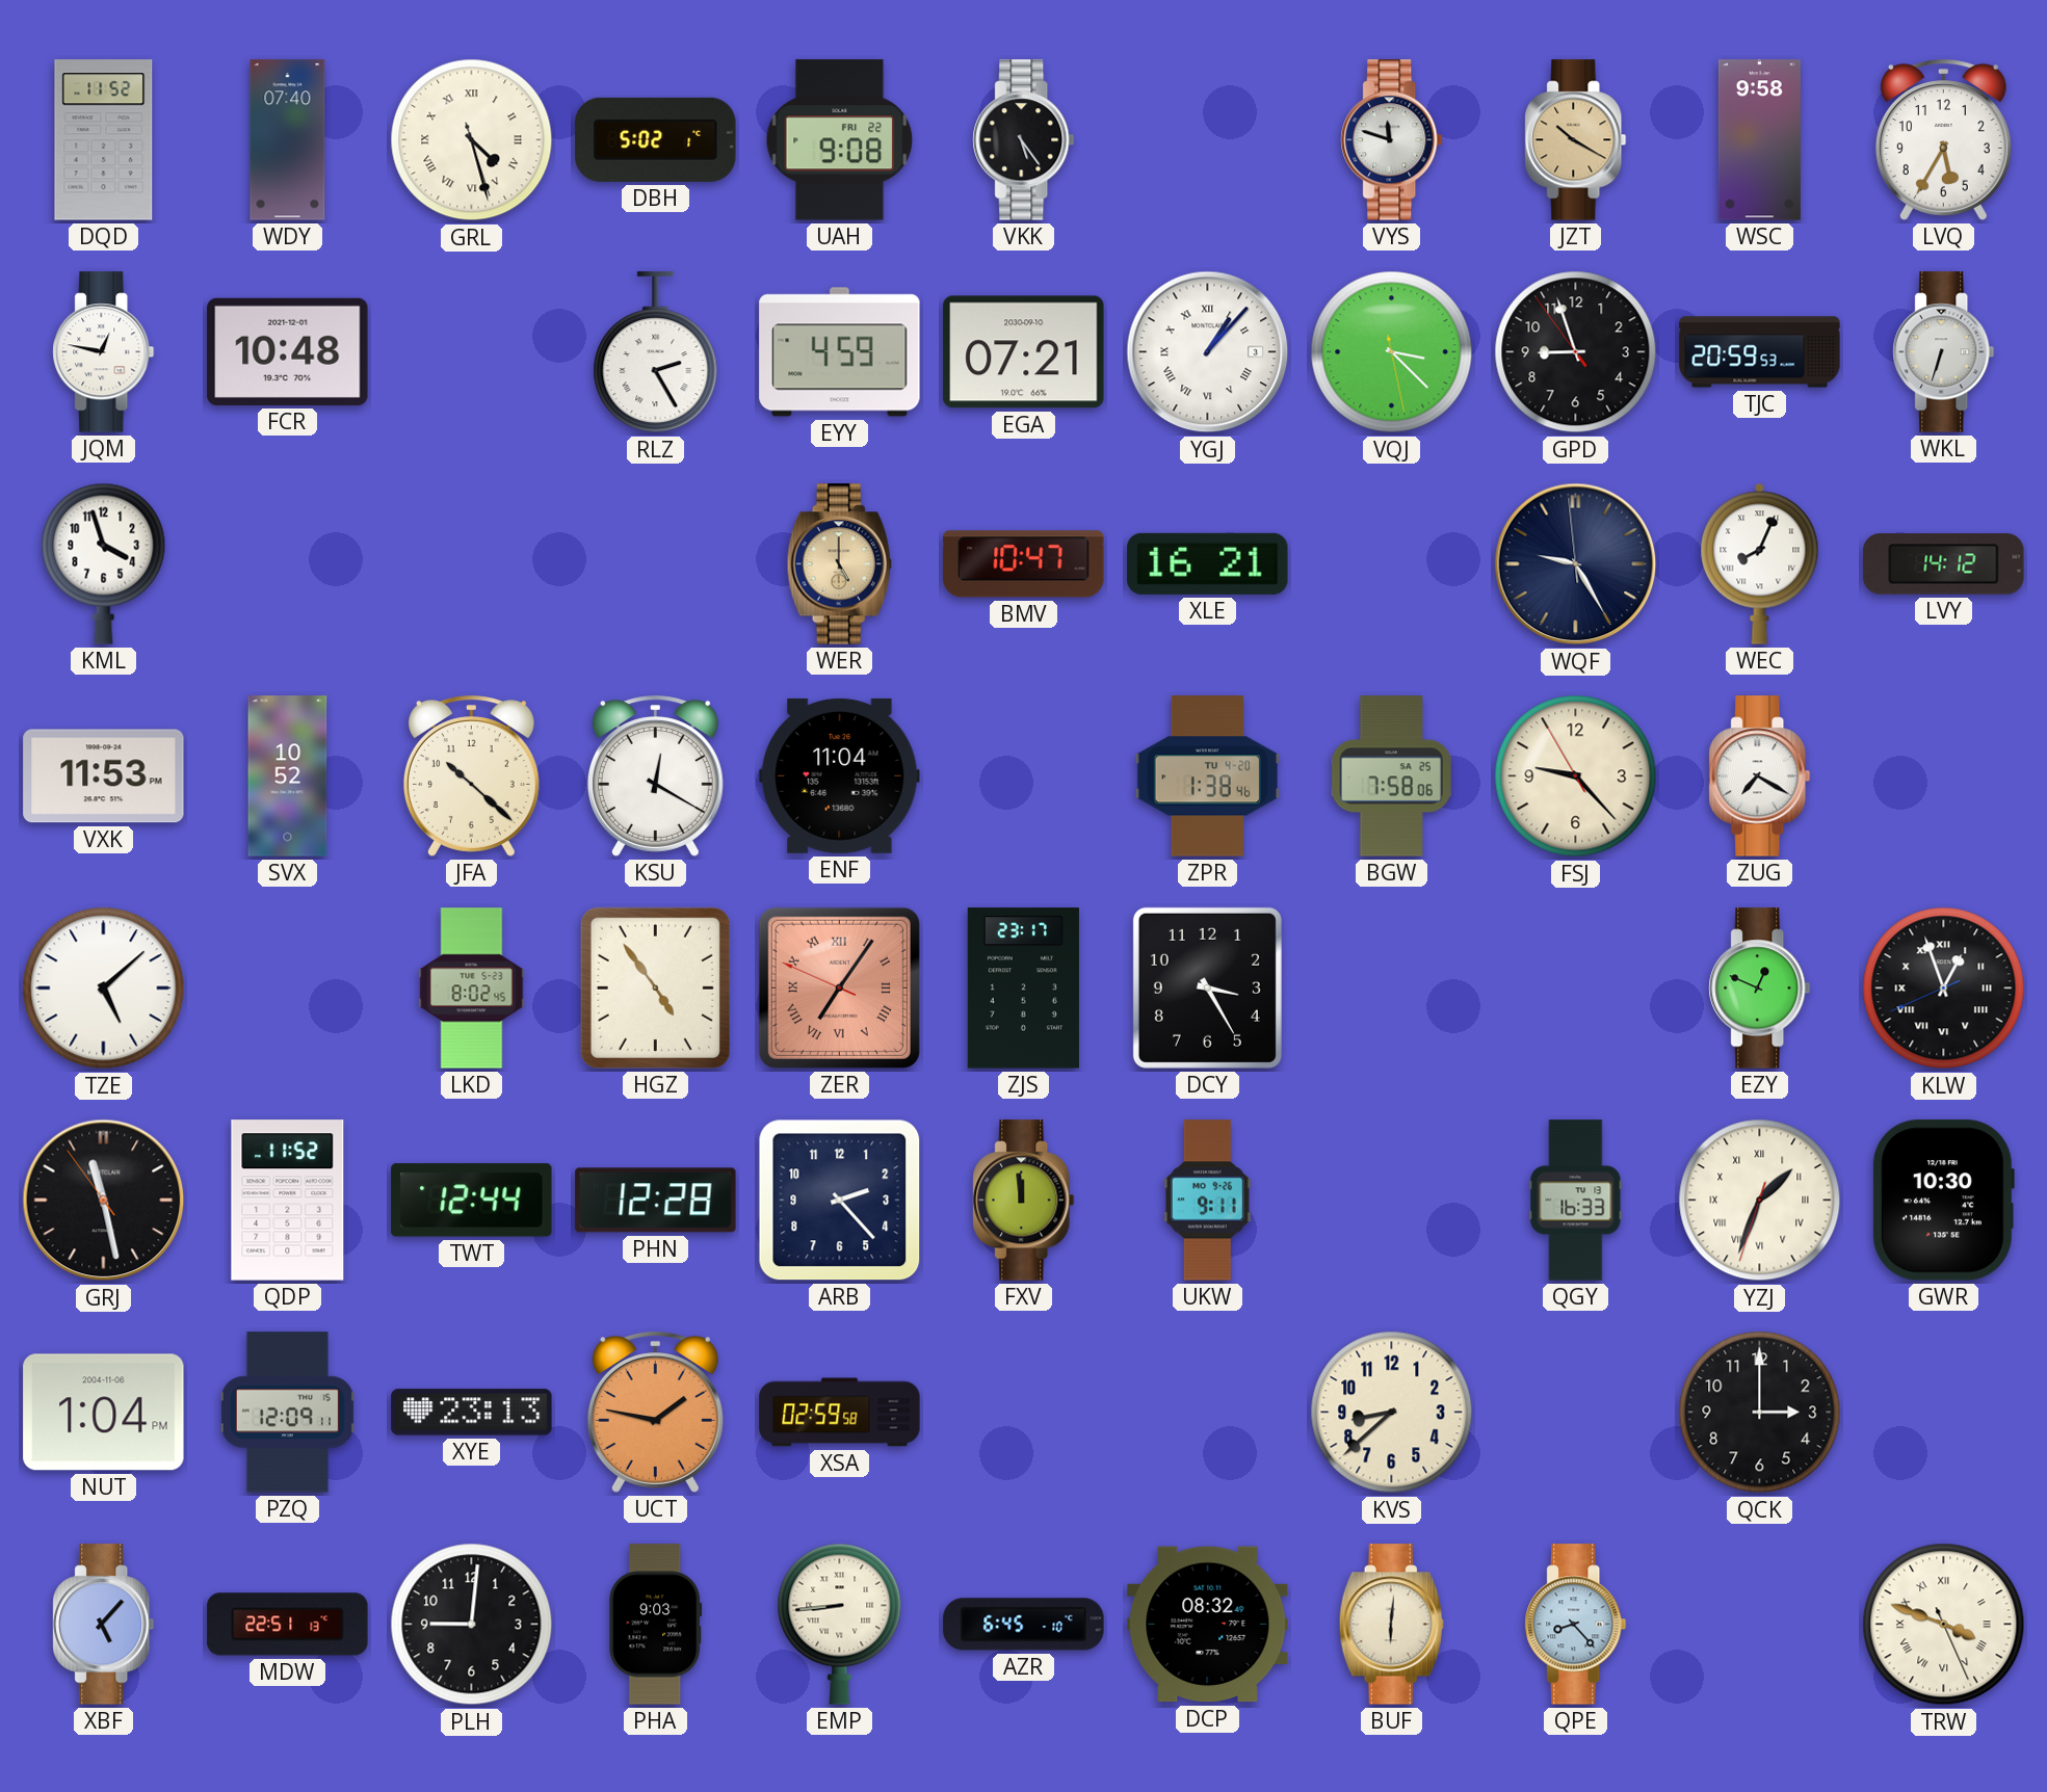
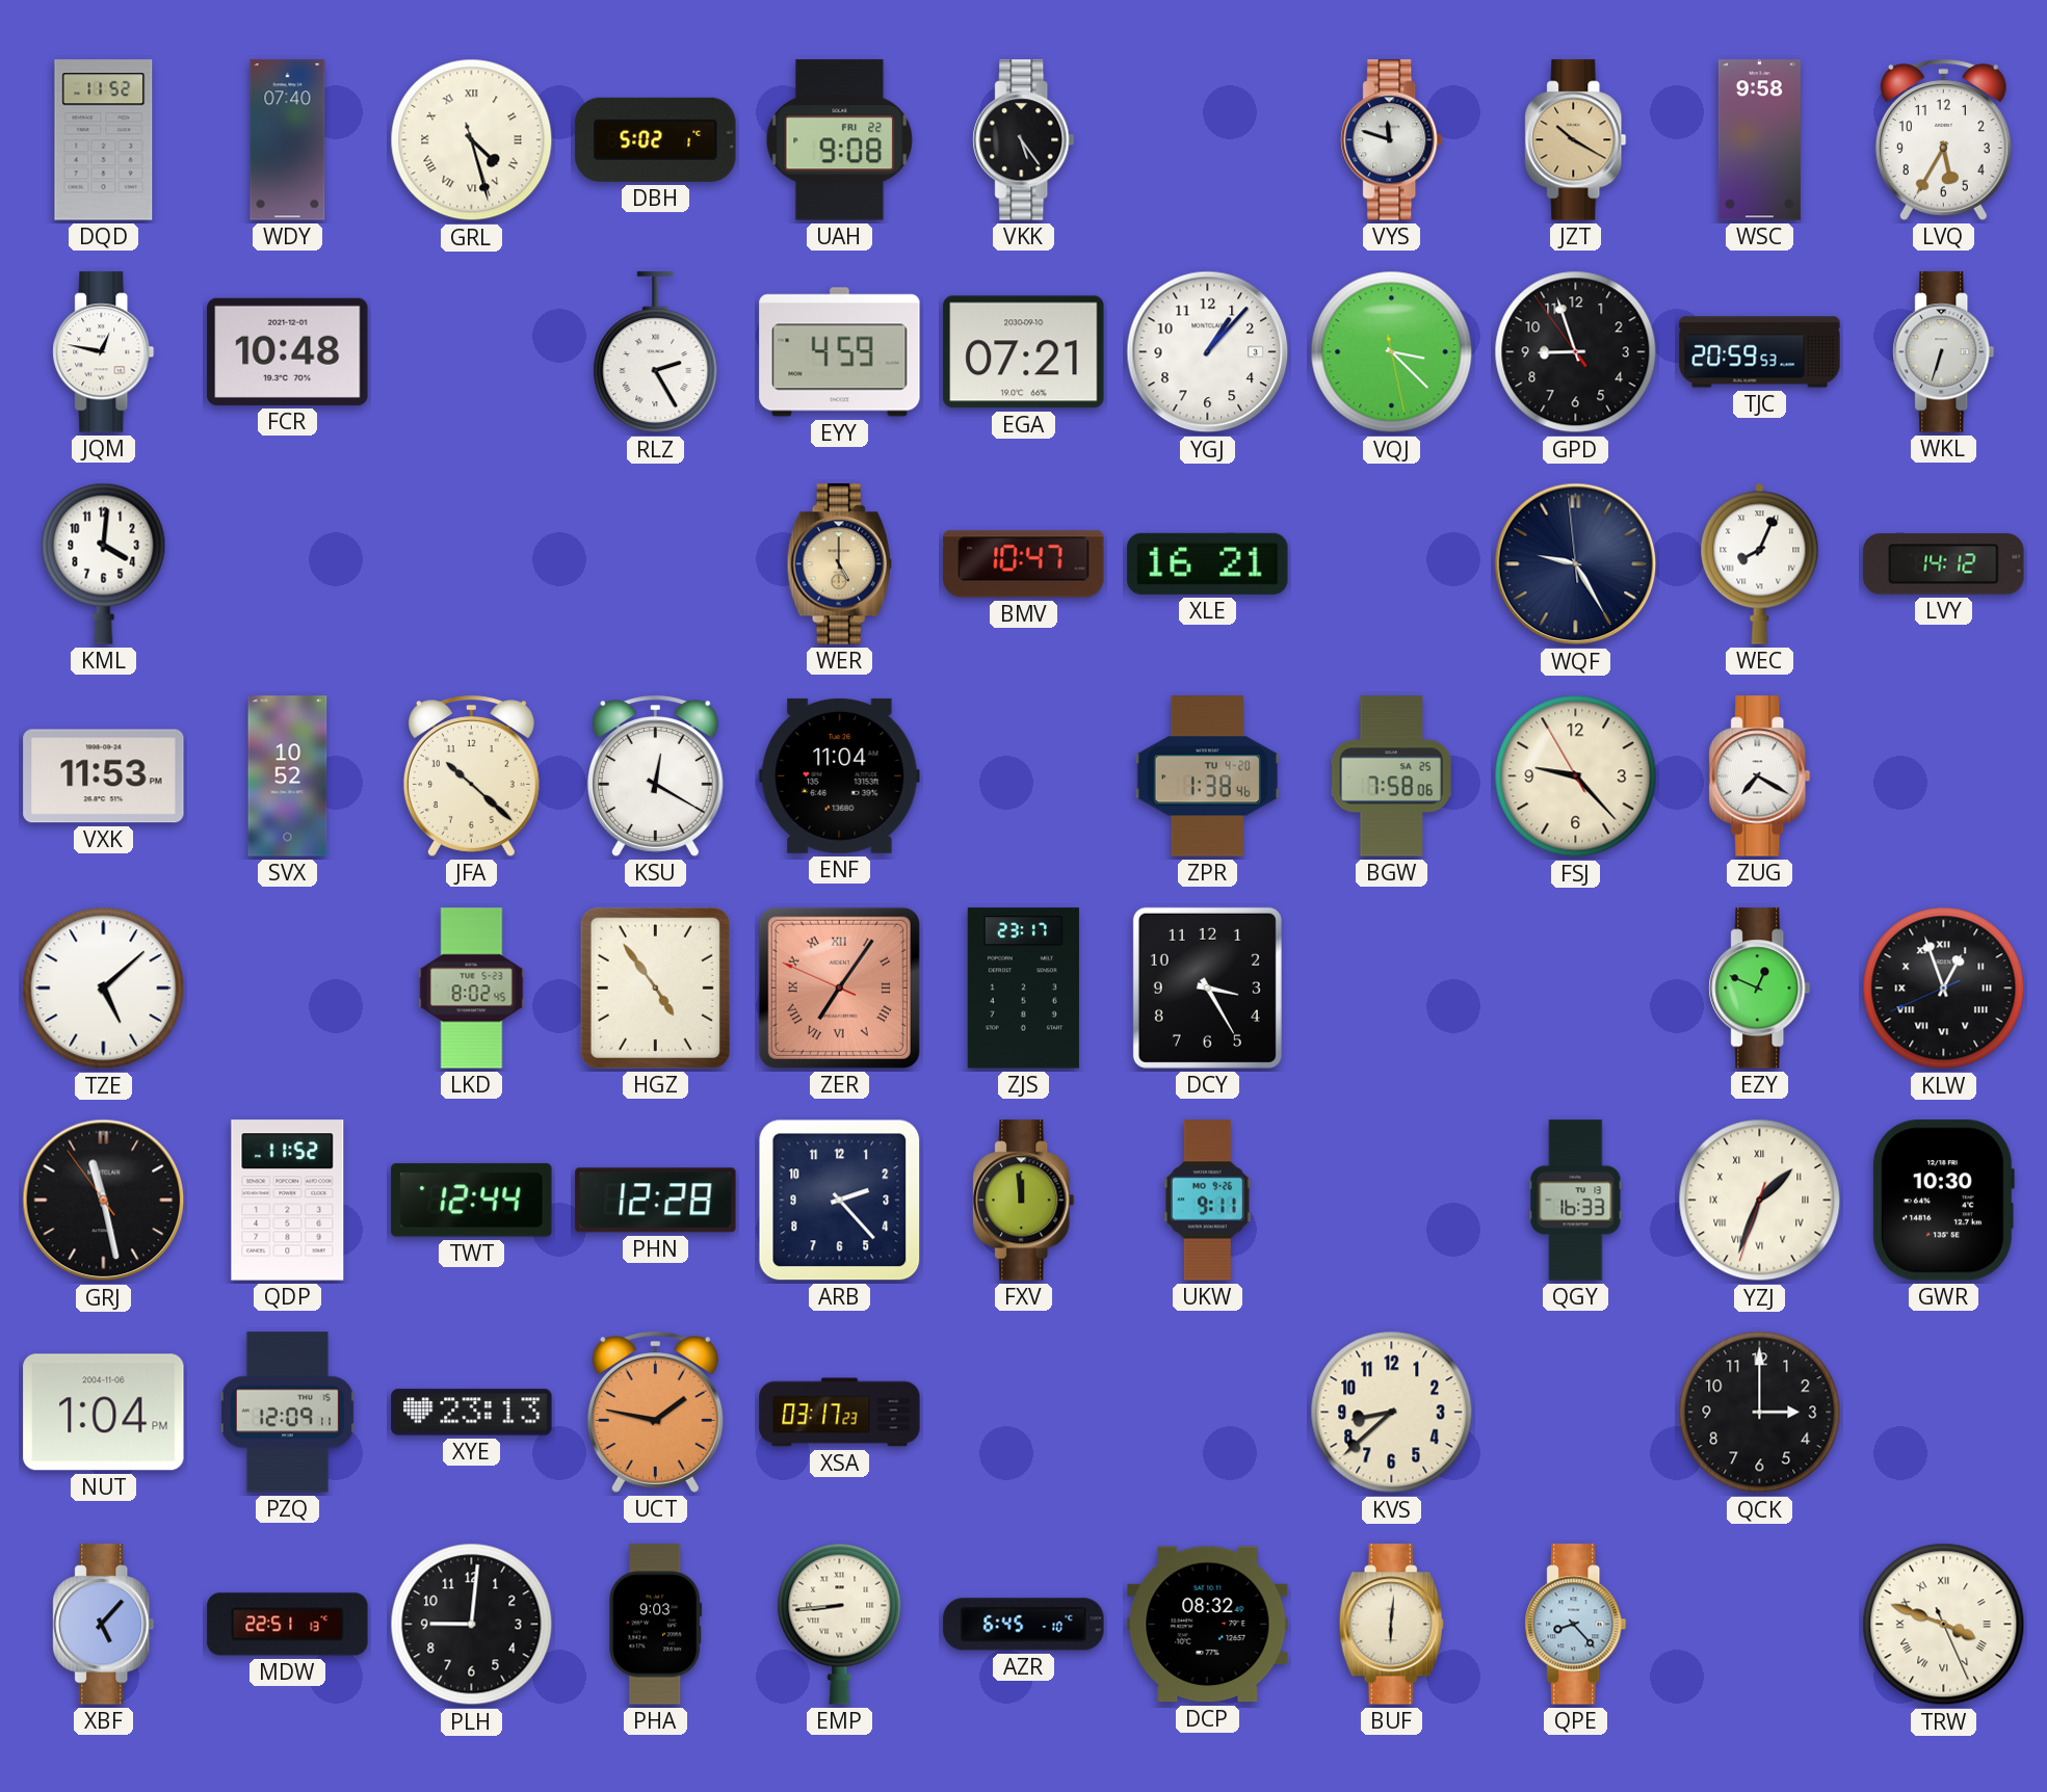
YGJ numerals: Roman -> Arabic
KML: 3:57 -> 4:01
XSA: 02:59 -> 03:17
